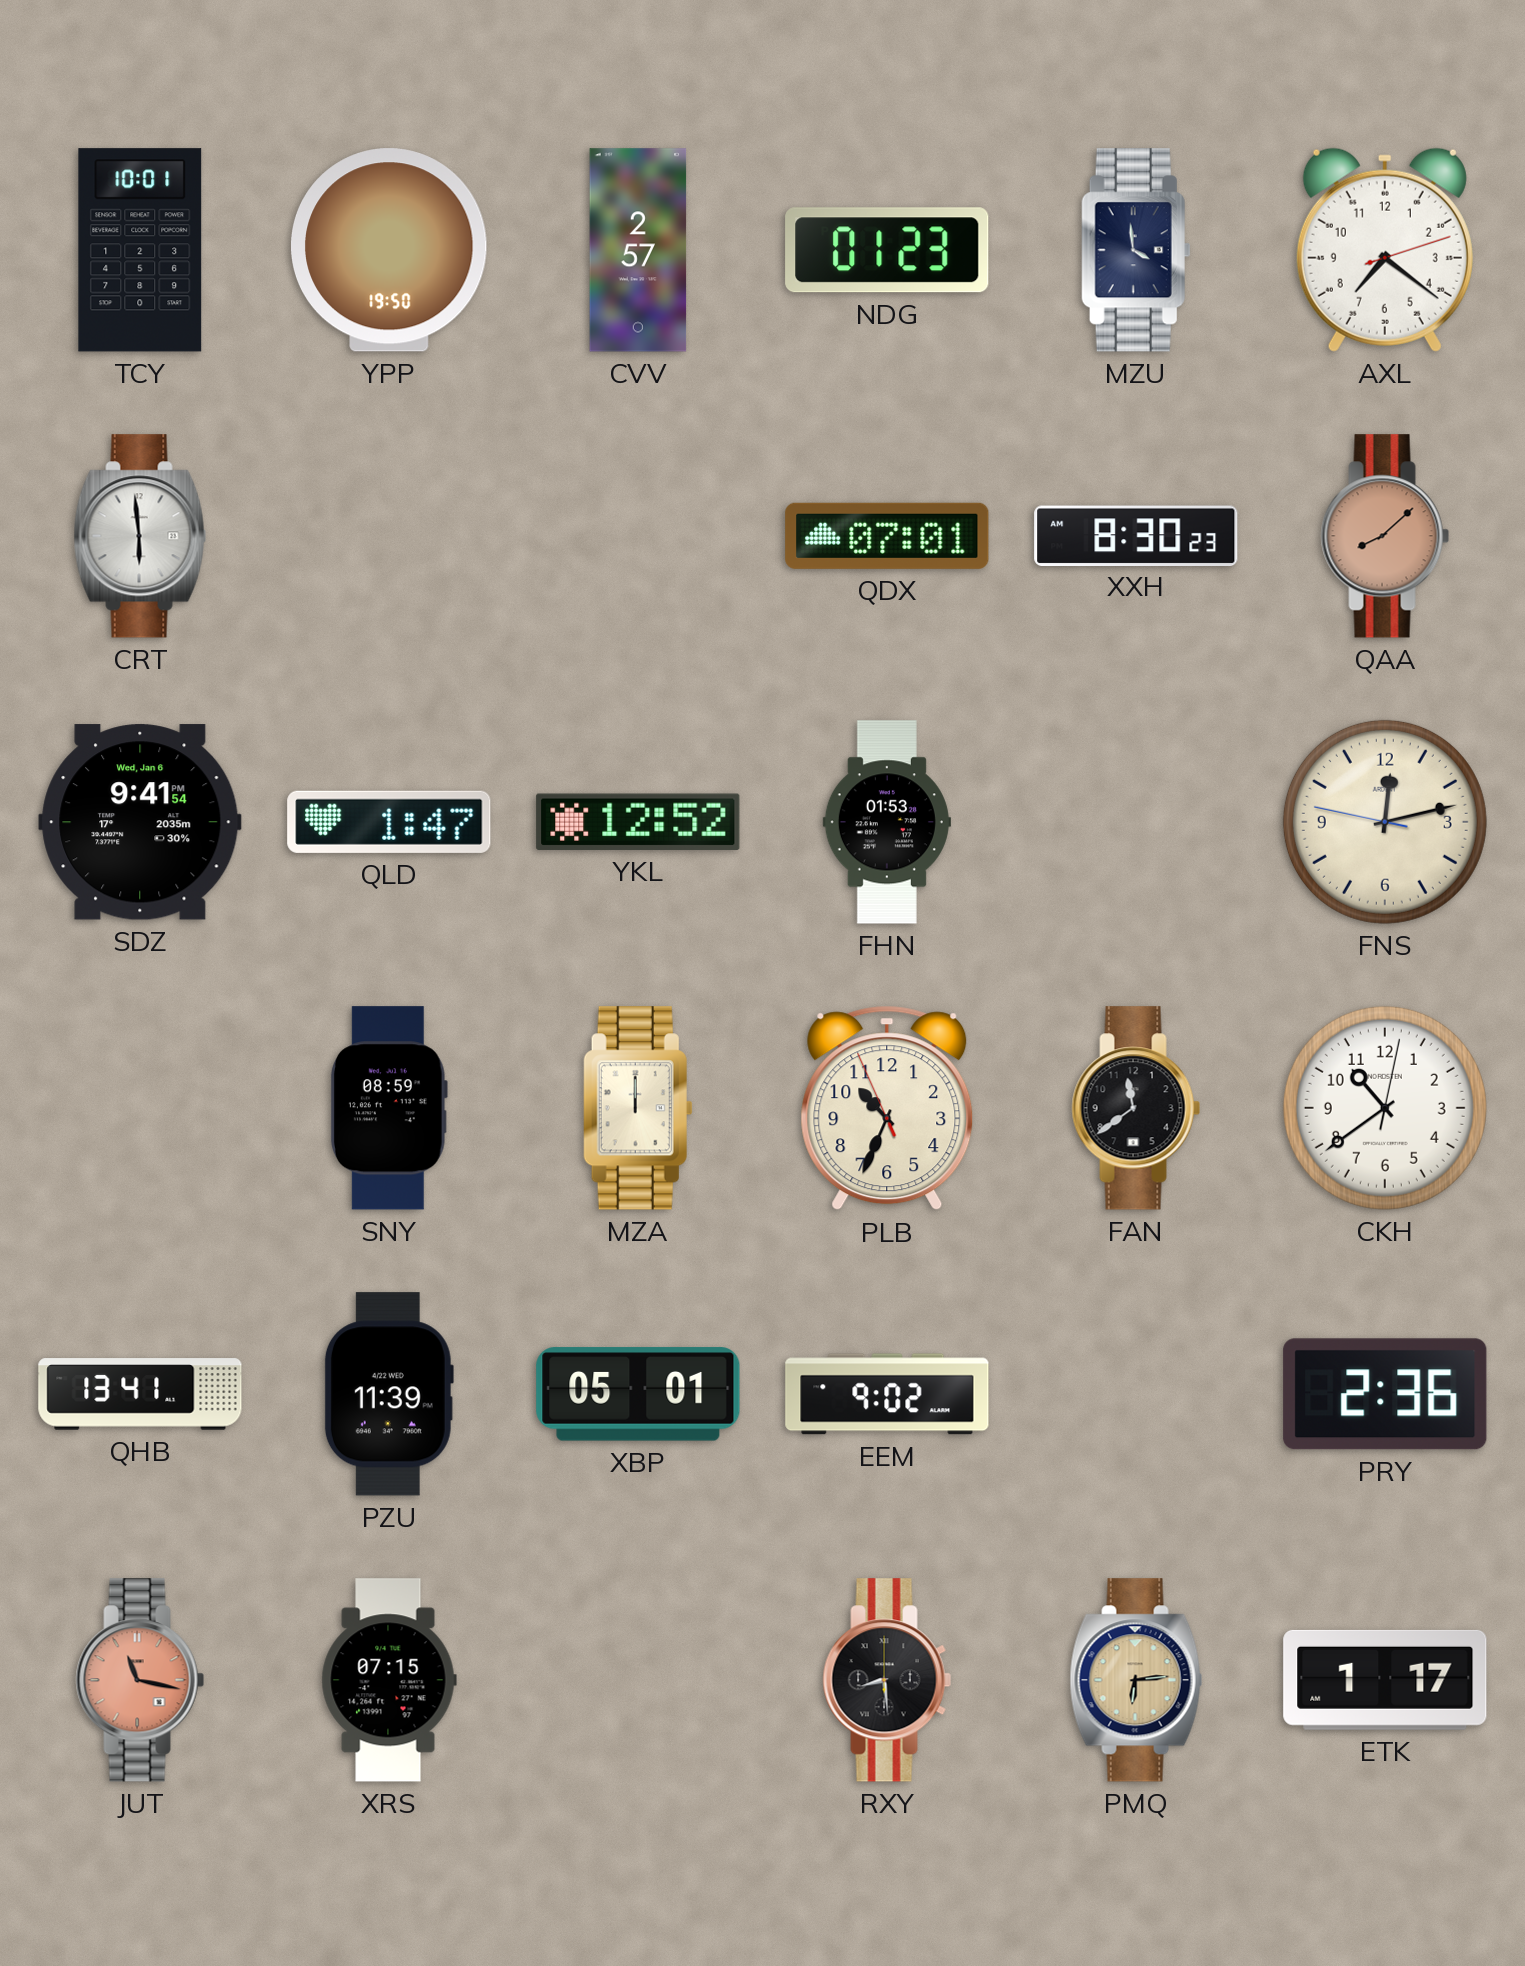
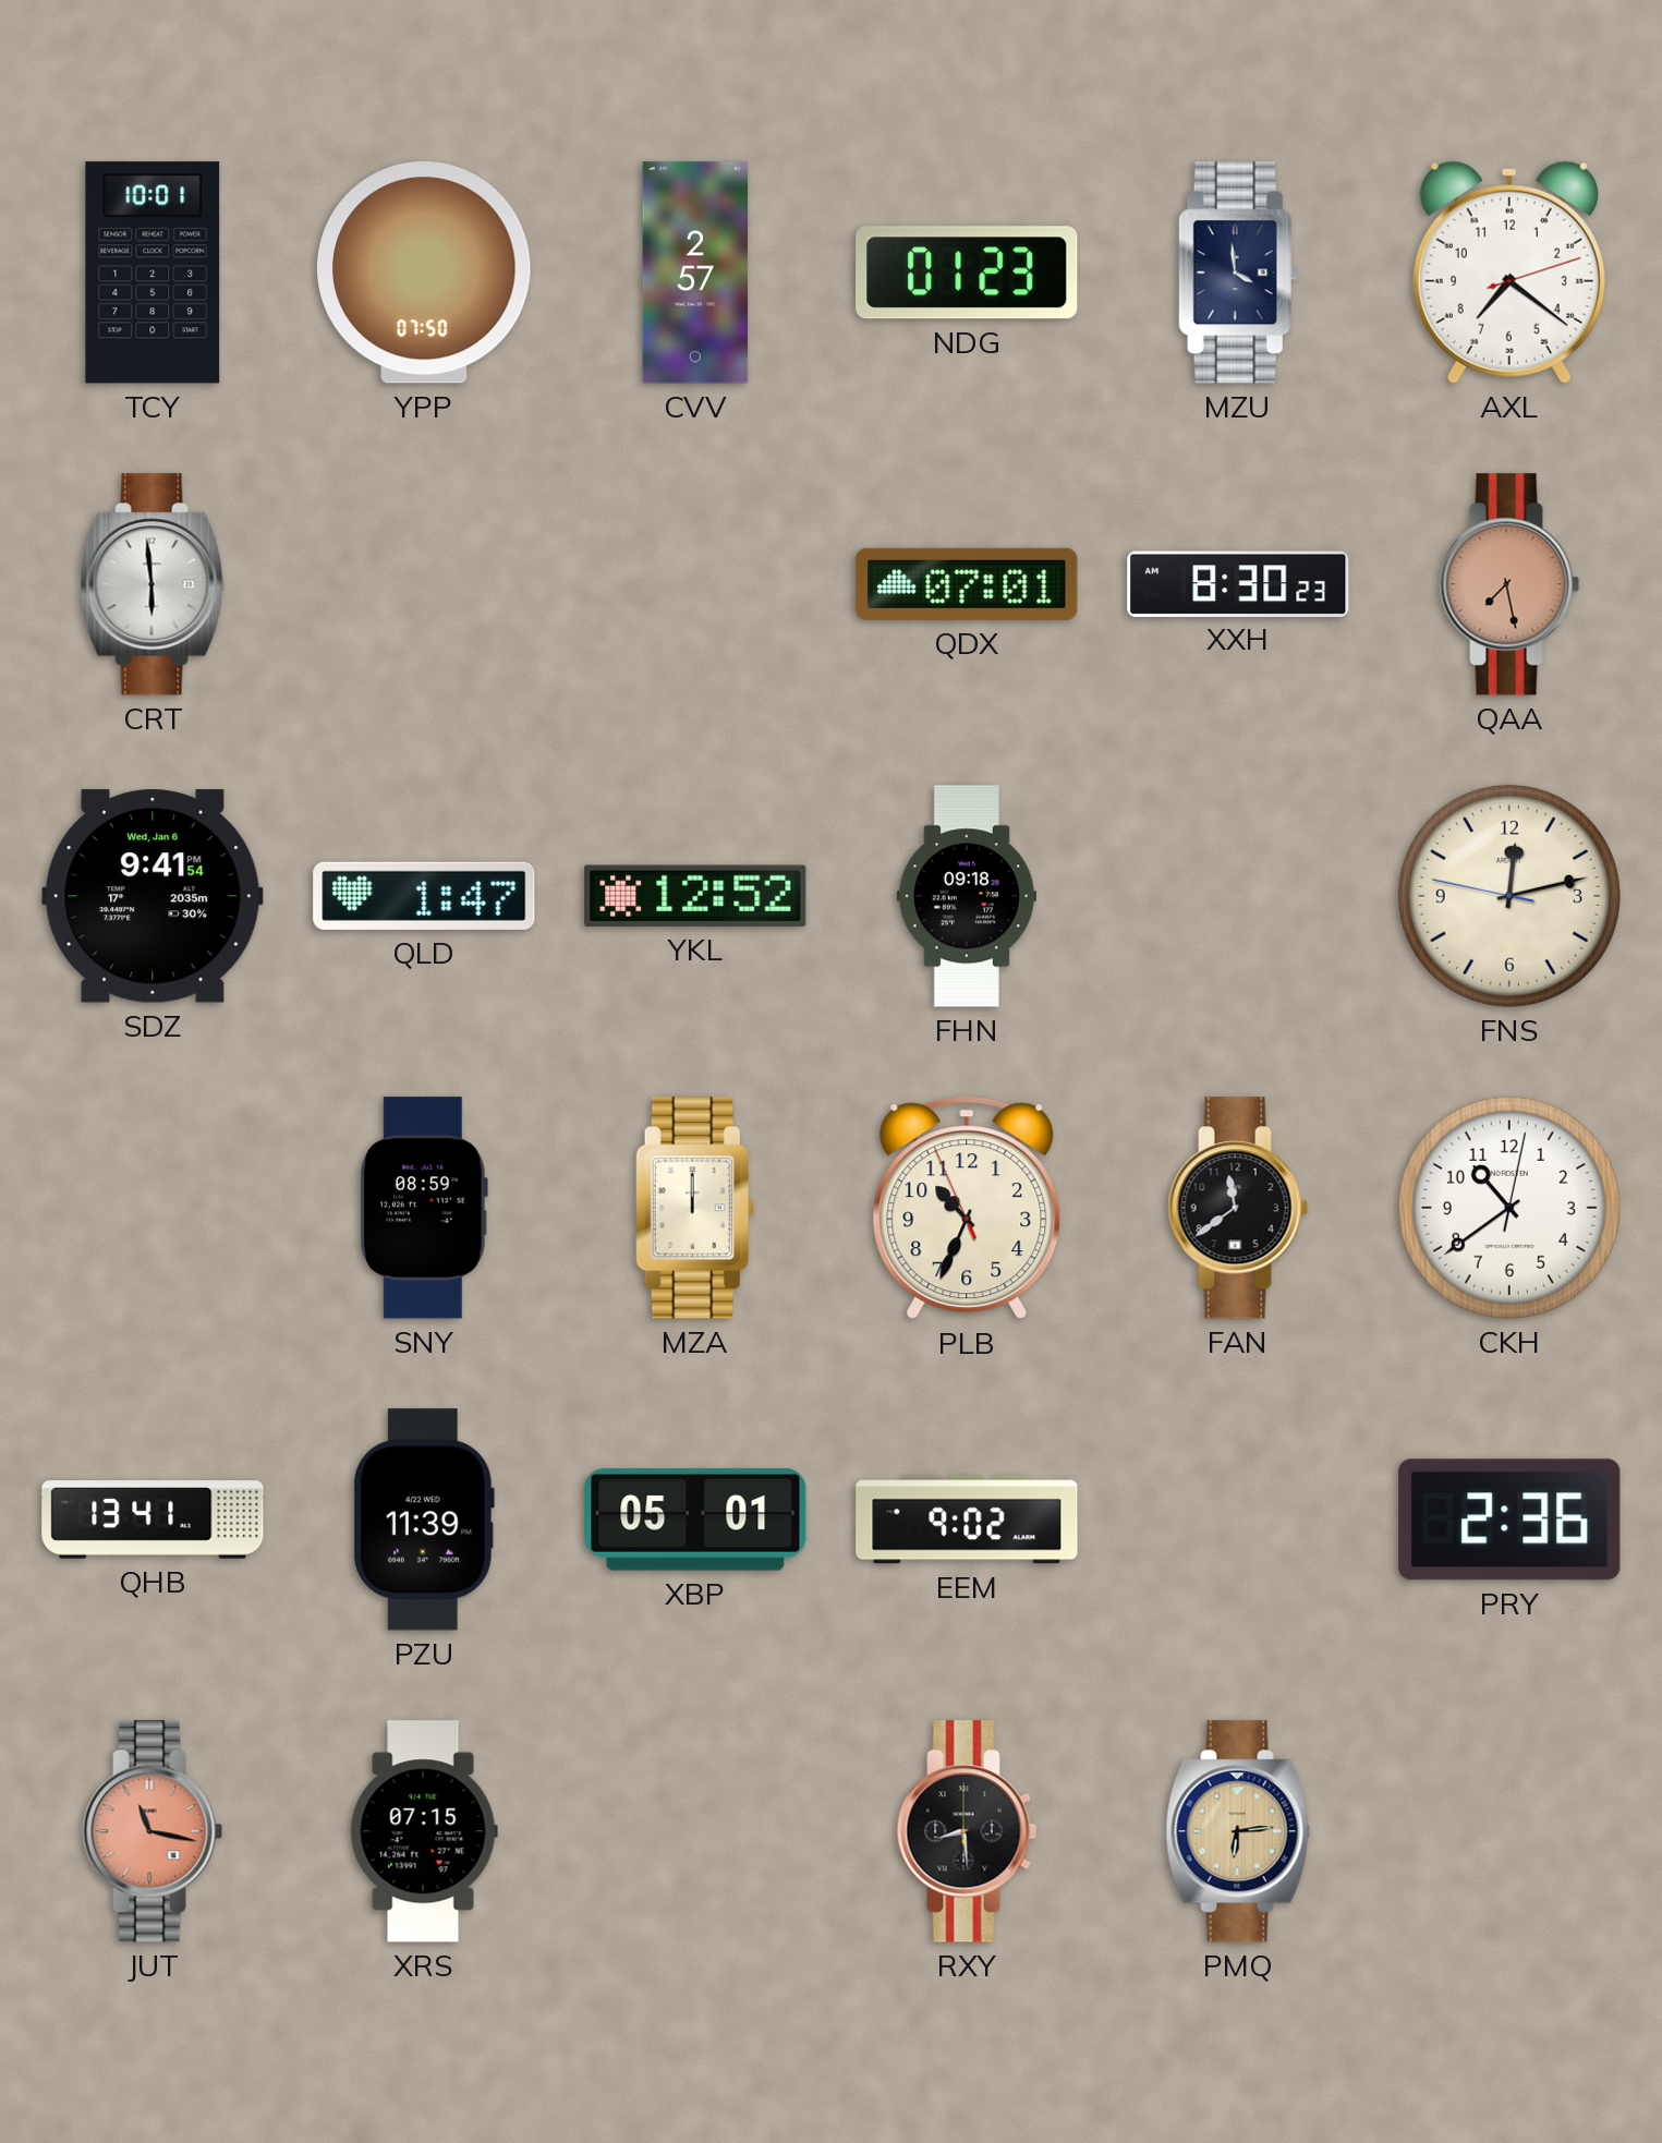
YPP: 19:50 -> 07:50
QAA: 8:08 -> 7:28
FHN: 01:53 -> 09:18
ETK: 1:17 -> none
